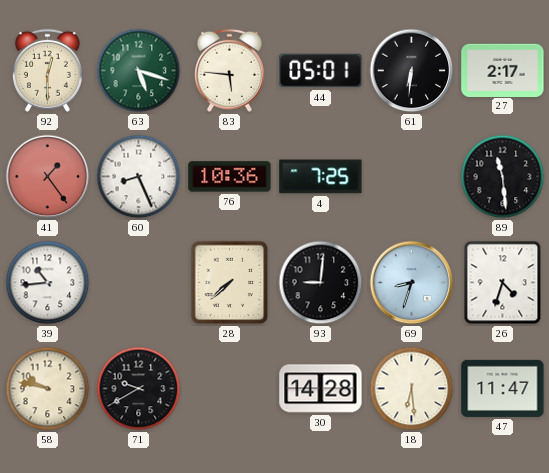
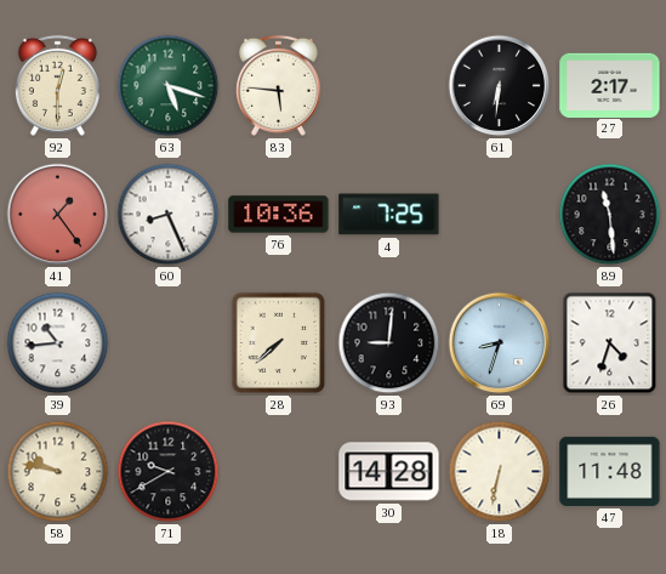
44: 05:01 -> none
18: 6:29 -> 6:32
47: 11:47 -> 11:48
